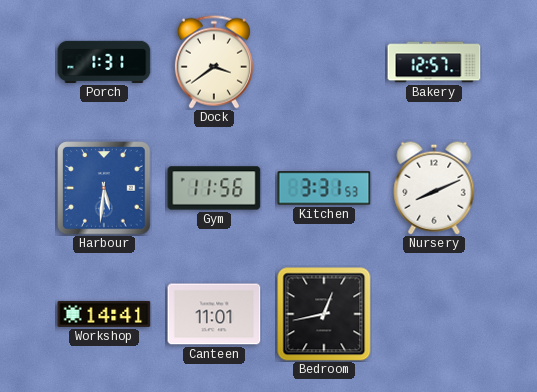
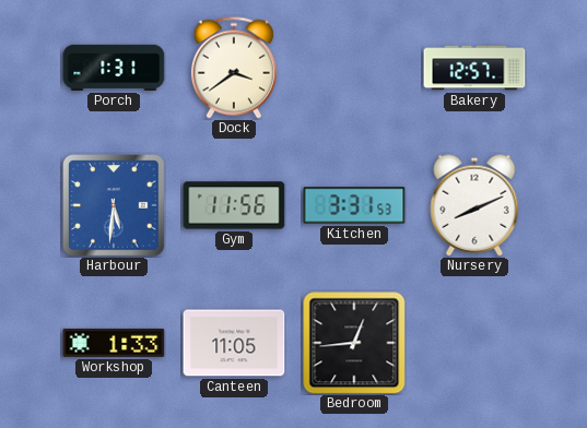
Workshop: 14:41 -> 1:33
Canteen: 11:01 -> 11:05
Bedroom: 12:43 -> 12:44
